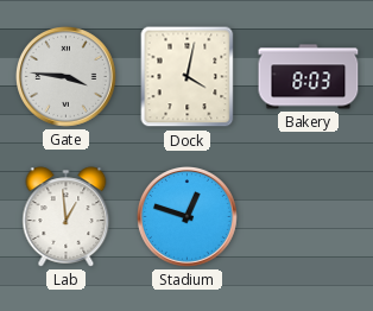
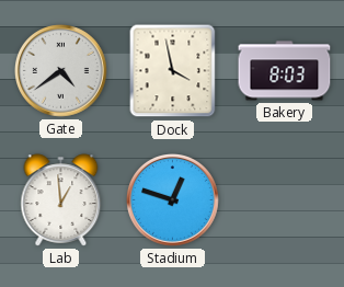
Gate: 3:46 -> 4:39
Dock: 4:02 -> 3:58
